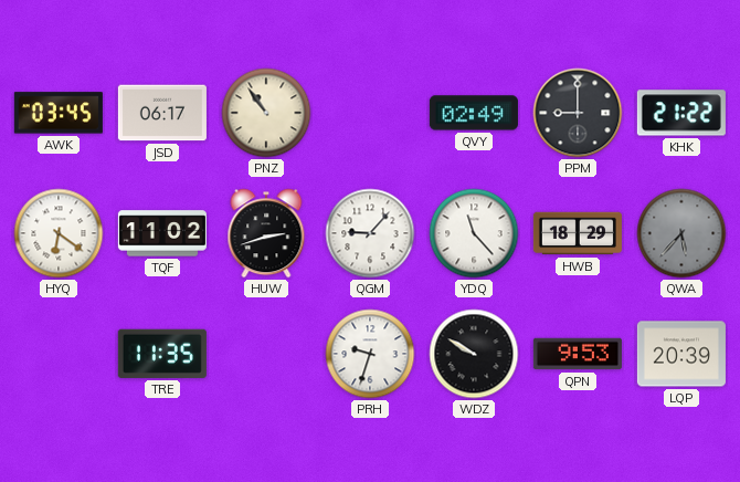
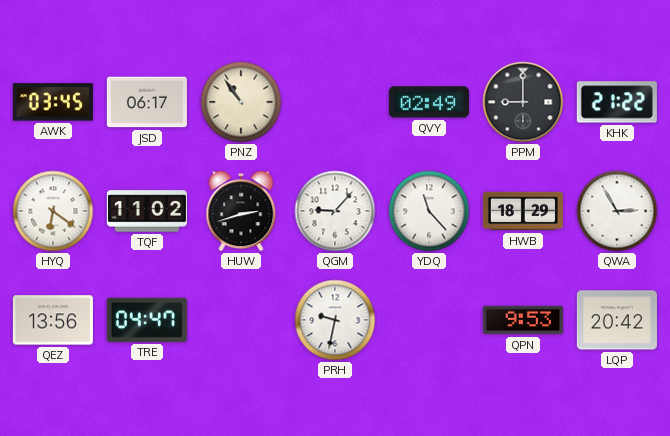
QWA: 5:37 -> 2:55
QWA dial: grey -> white
QEZ: none -> 13:56
TRE: 11:35 -> 04:47
PRH: 9:33 -> 9:32
WDZ: 9:50 -> none
LQP: 20:39 -> 20:42
